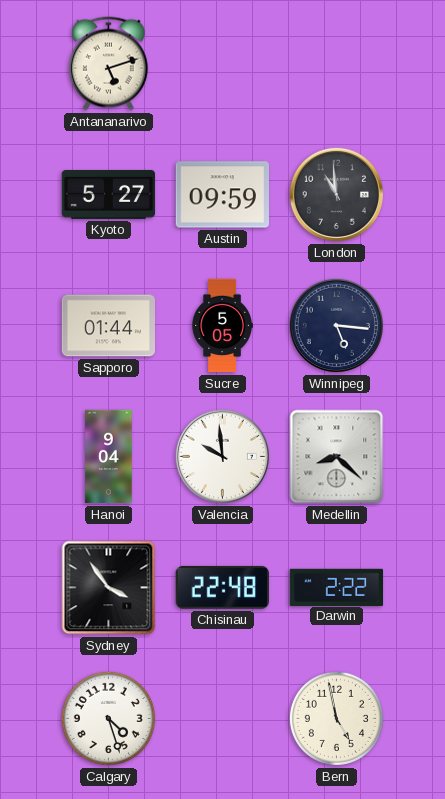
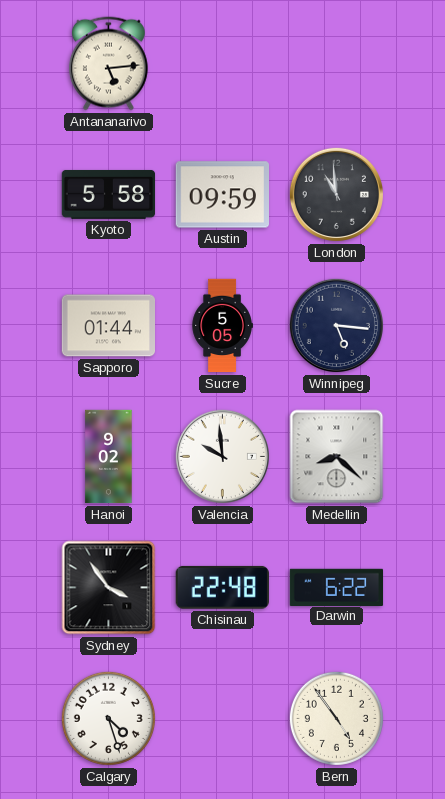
Antananarivo: 5:12 -> 5:14
Kyoto: 5:27 -> 5:58
Hanoi: 9:04 -> 9:02
Darwin: 2:22 -> 6:22
Bern: 4:58 -> 4:54
